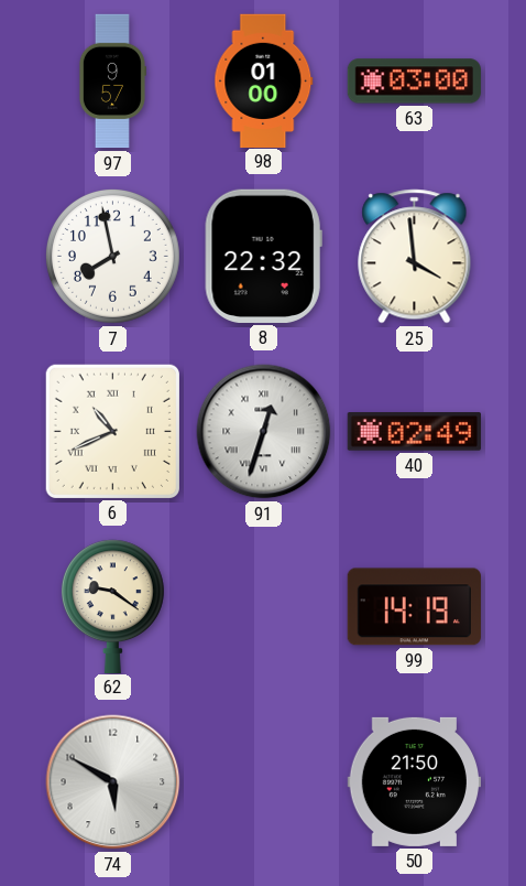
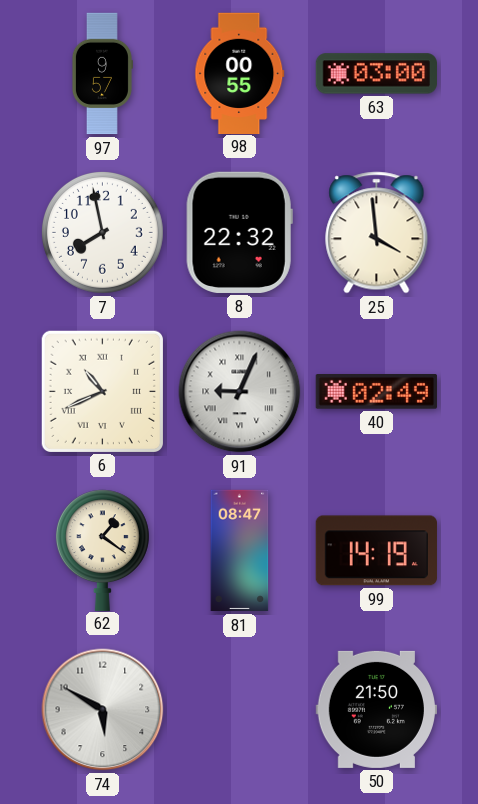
98: 01:00 -> 00:55
91: 12:33 -> 9:04
62: 9:21 -> 1:21
81: none -> 08:47
